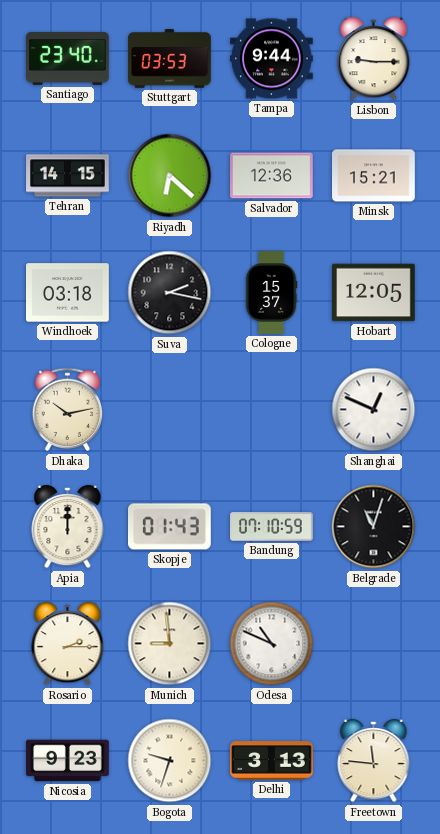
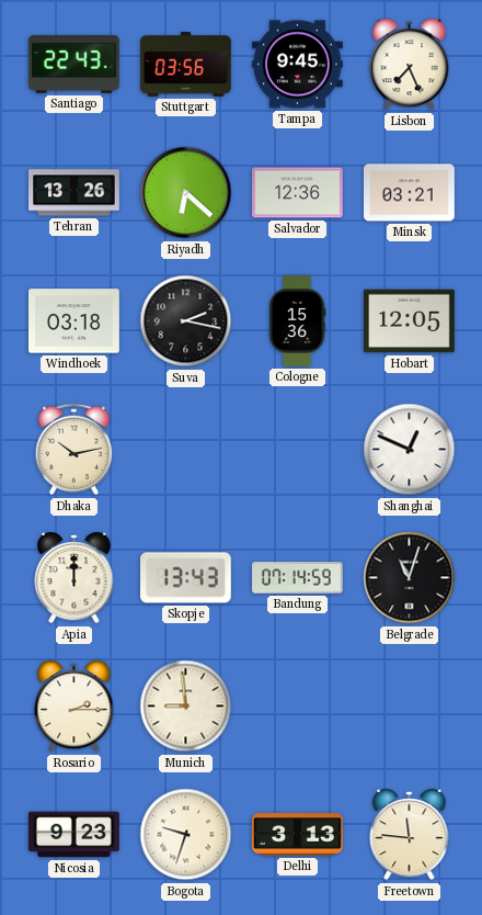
Santiago: 23:40 -> 22:43
Stuttgart: 03:53 -> 03:56
Tampa: 9:44 -> 9:45
Lisbon: 9:15 -> 7:26
Tehran: 14:15 -> 13:26
Minsk: 15:21 -> 03:21
Cologne: 15:37 -> 15:36
Skopje: 01:43 -> 13:43
Bandung: 07:10 -> 07:14
Odesa: 10:49 -> none
